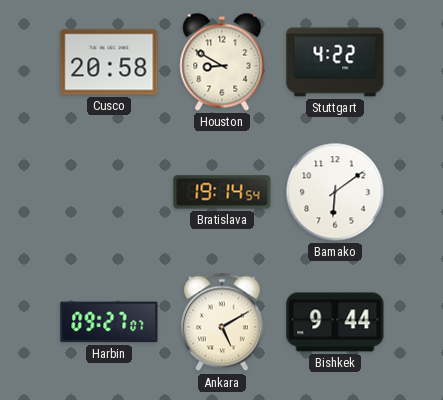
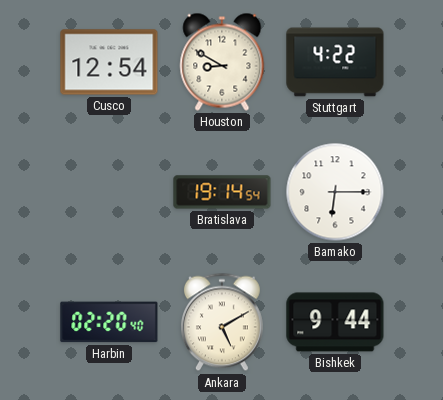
Cusco: 20:58 -> 12:54
Bamako: 6:09 -> 6:15
Harbin: 09:27 -> 02:20
